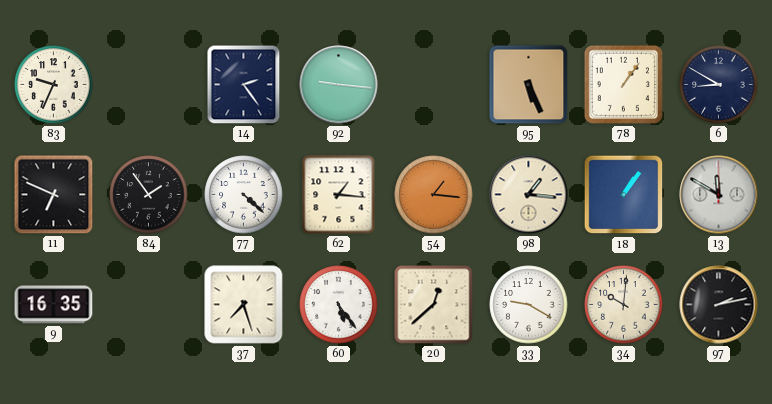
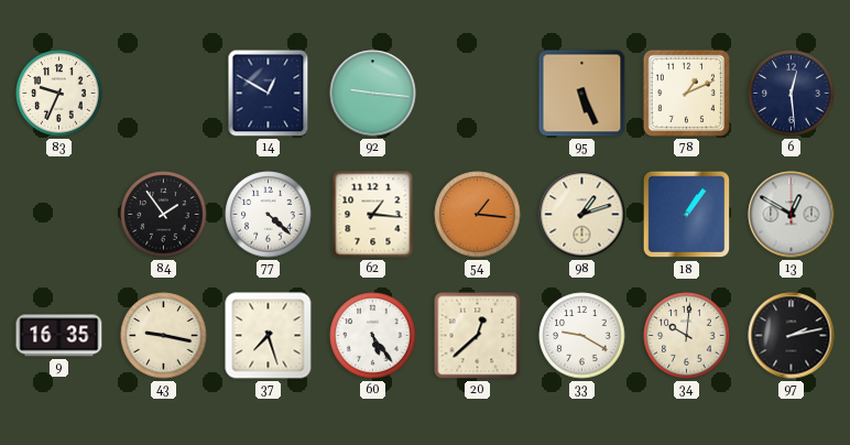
14: 2:24 -> 12:50
78: 1:06 -> 1:11
6: 8:50 -> 12:29
11: 6:49 -> none
98: 1:16 -> 1:12
13: 11:50 -> 12:50
43: none -> 9:17
